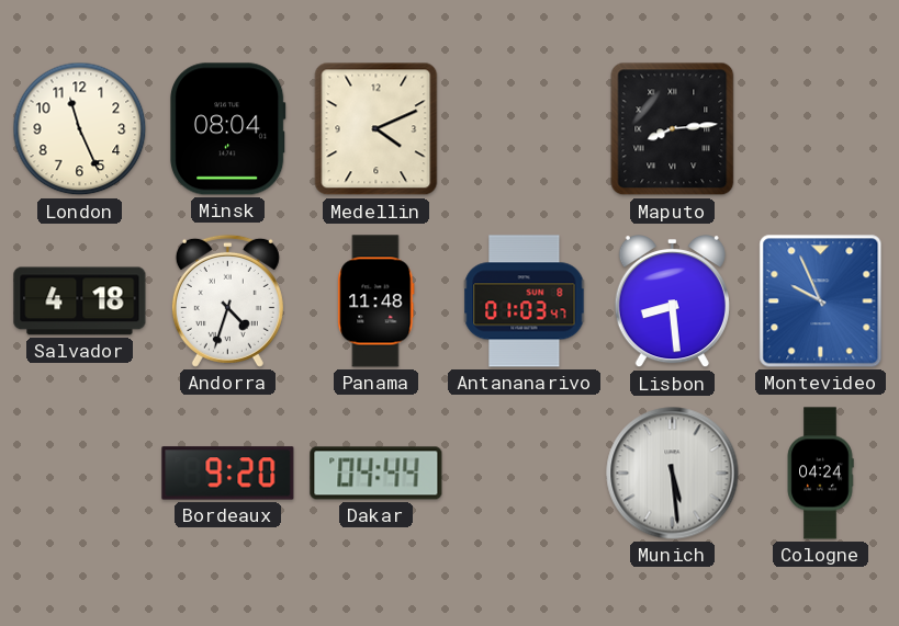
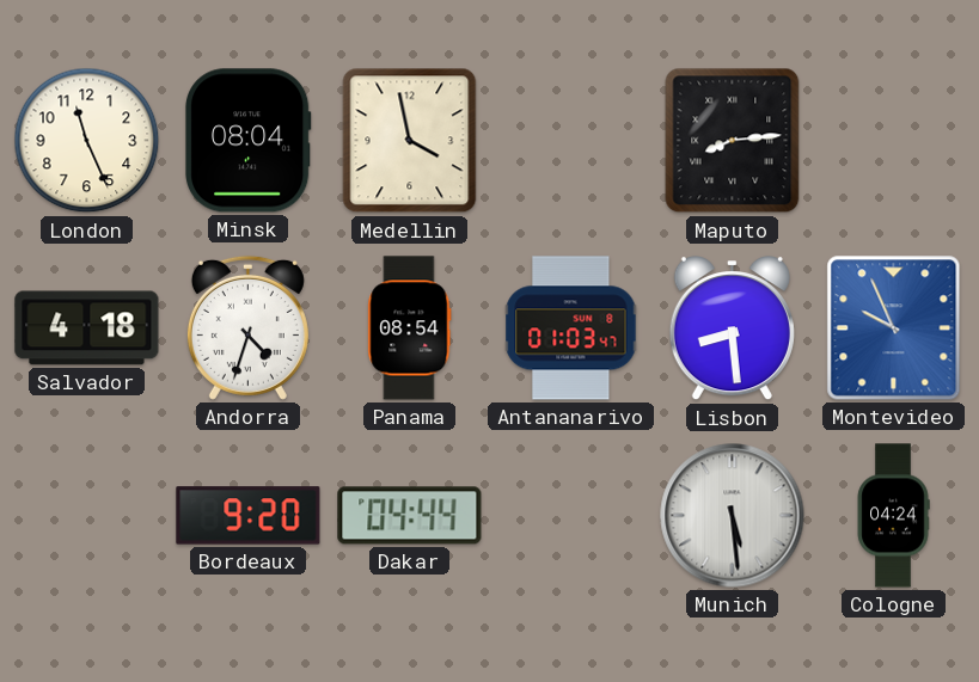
Medellin: 4:11 -> 3:58
Panama: 11:48 -> 08:54
